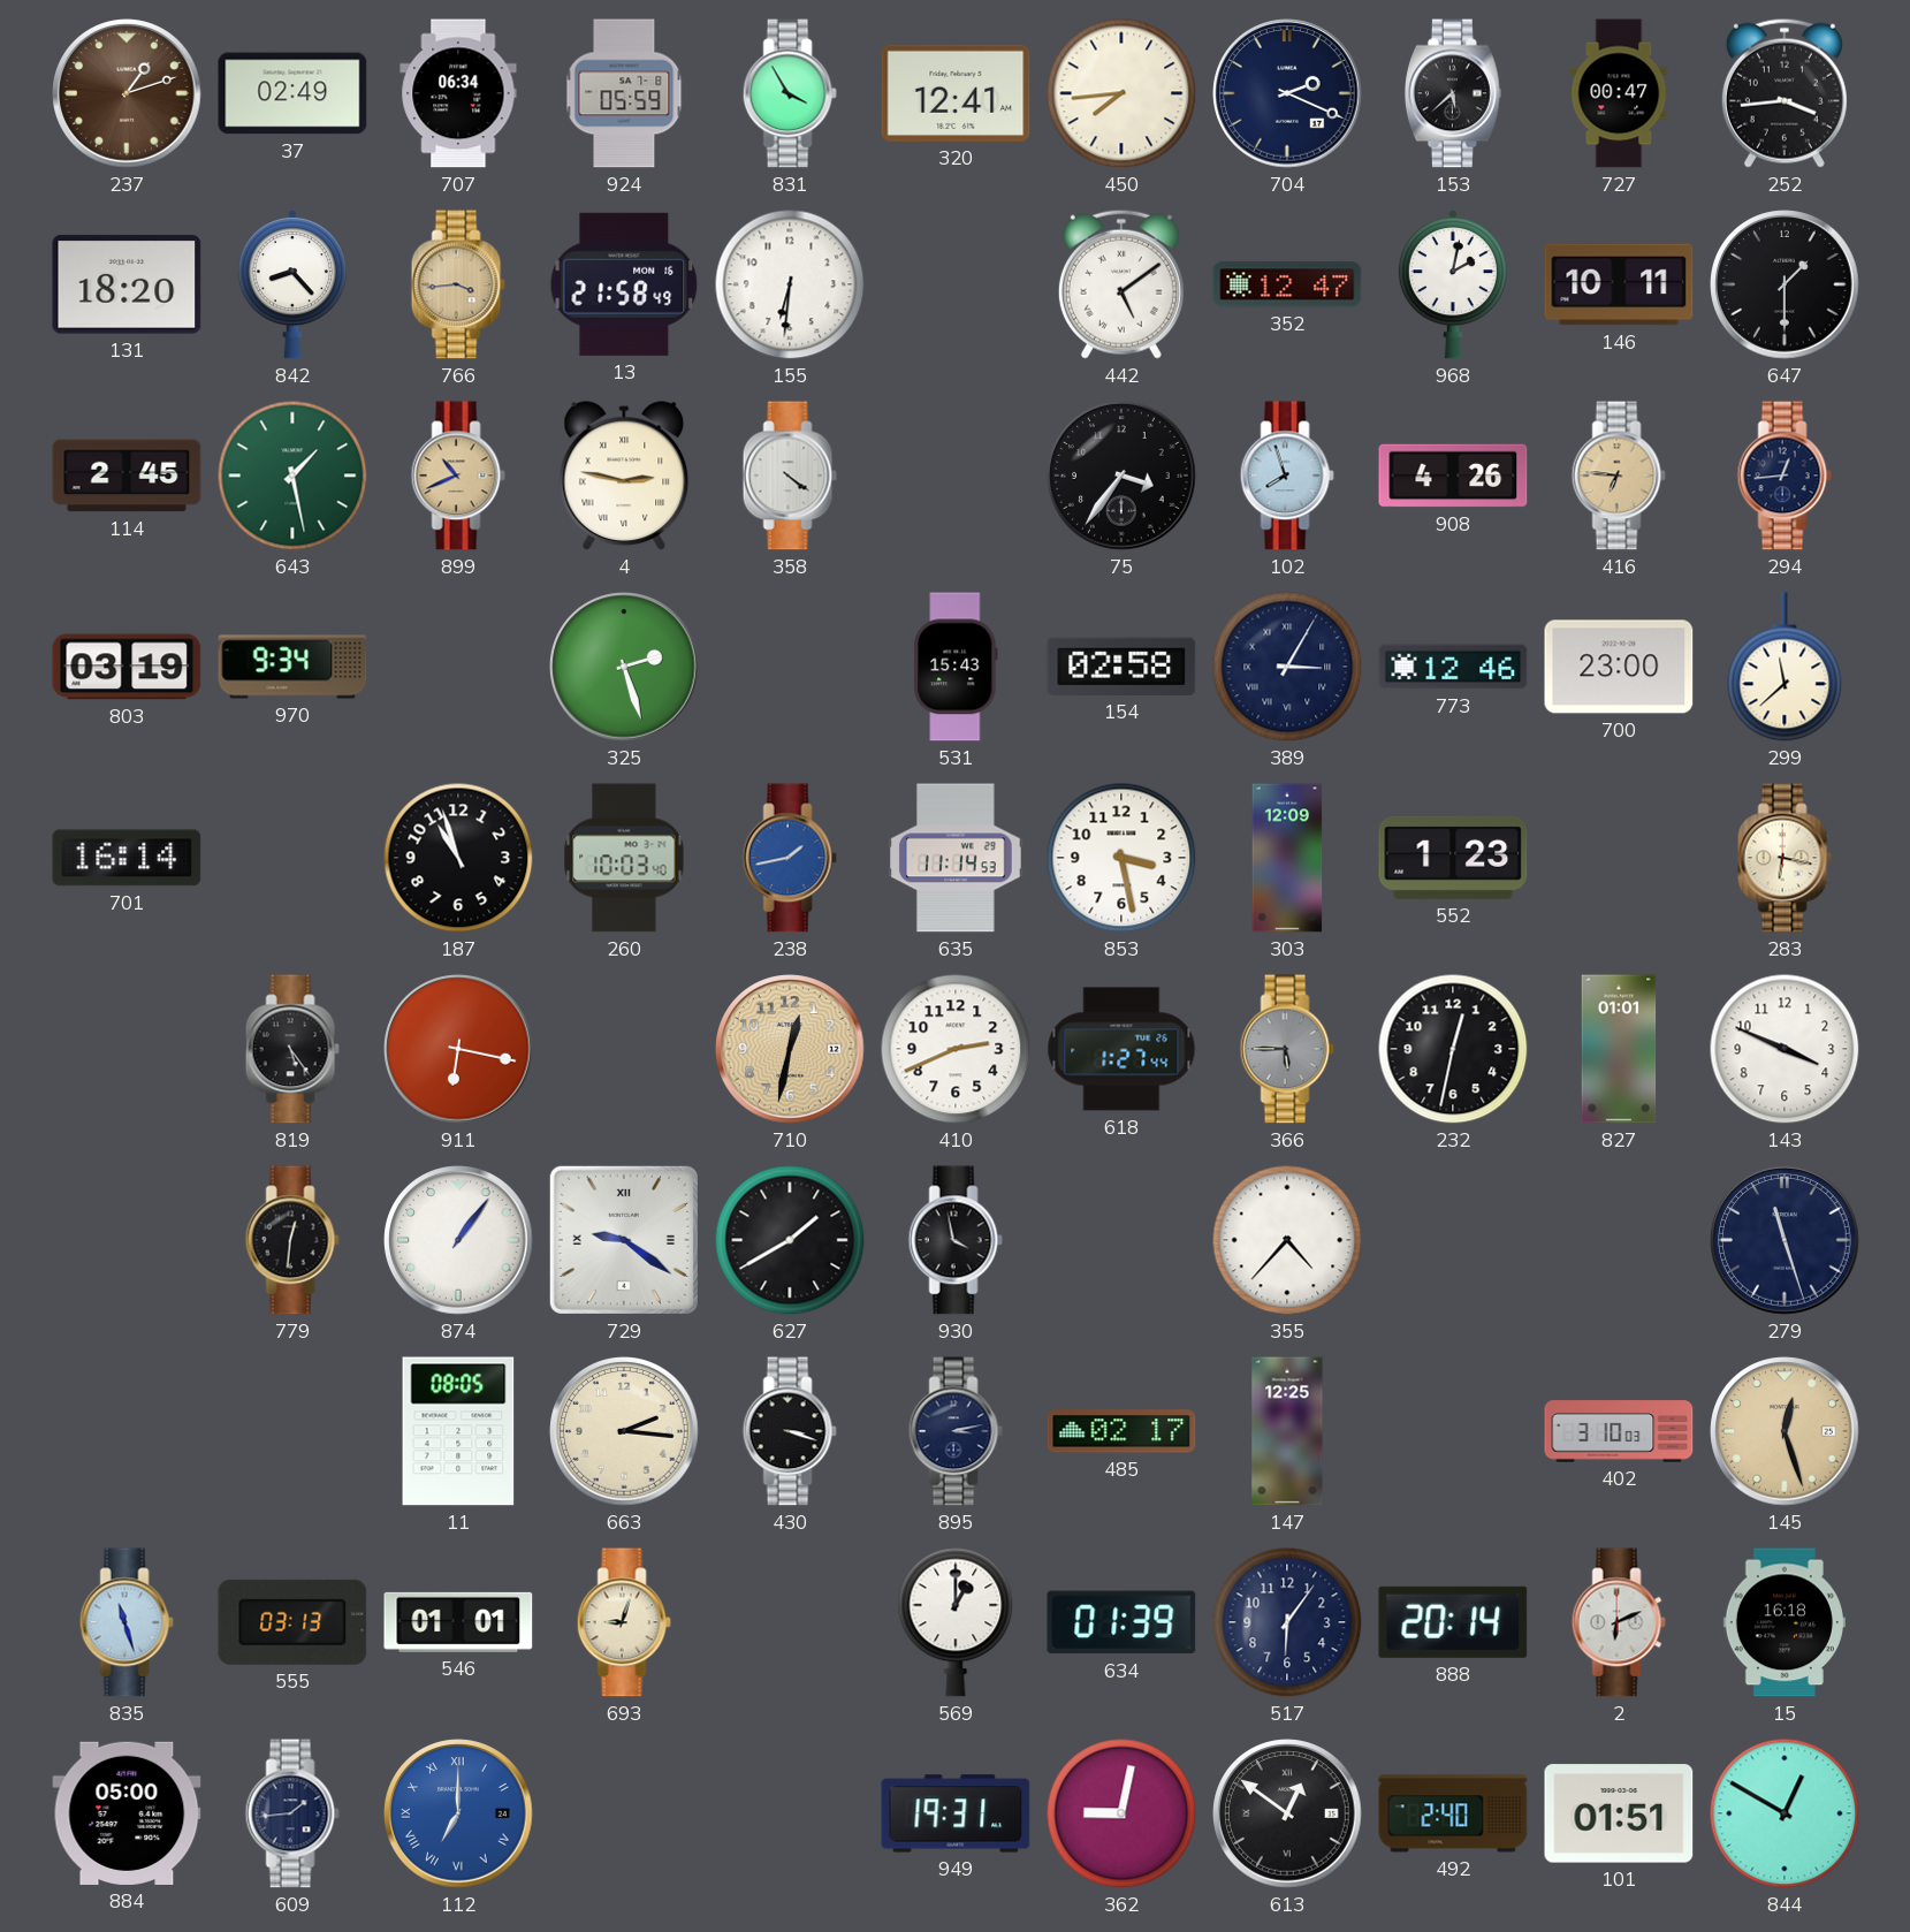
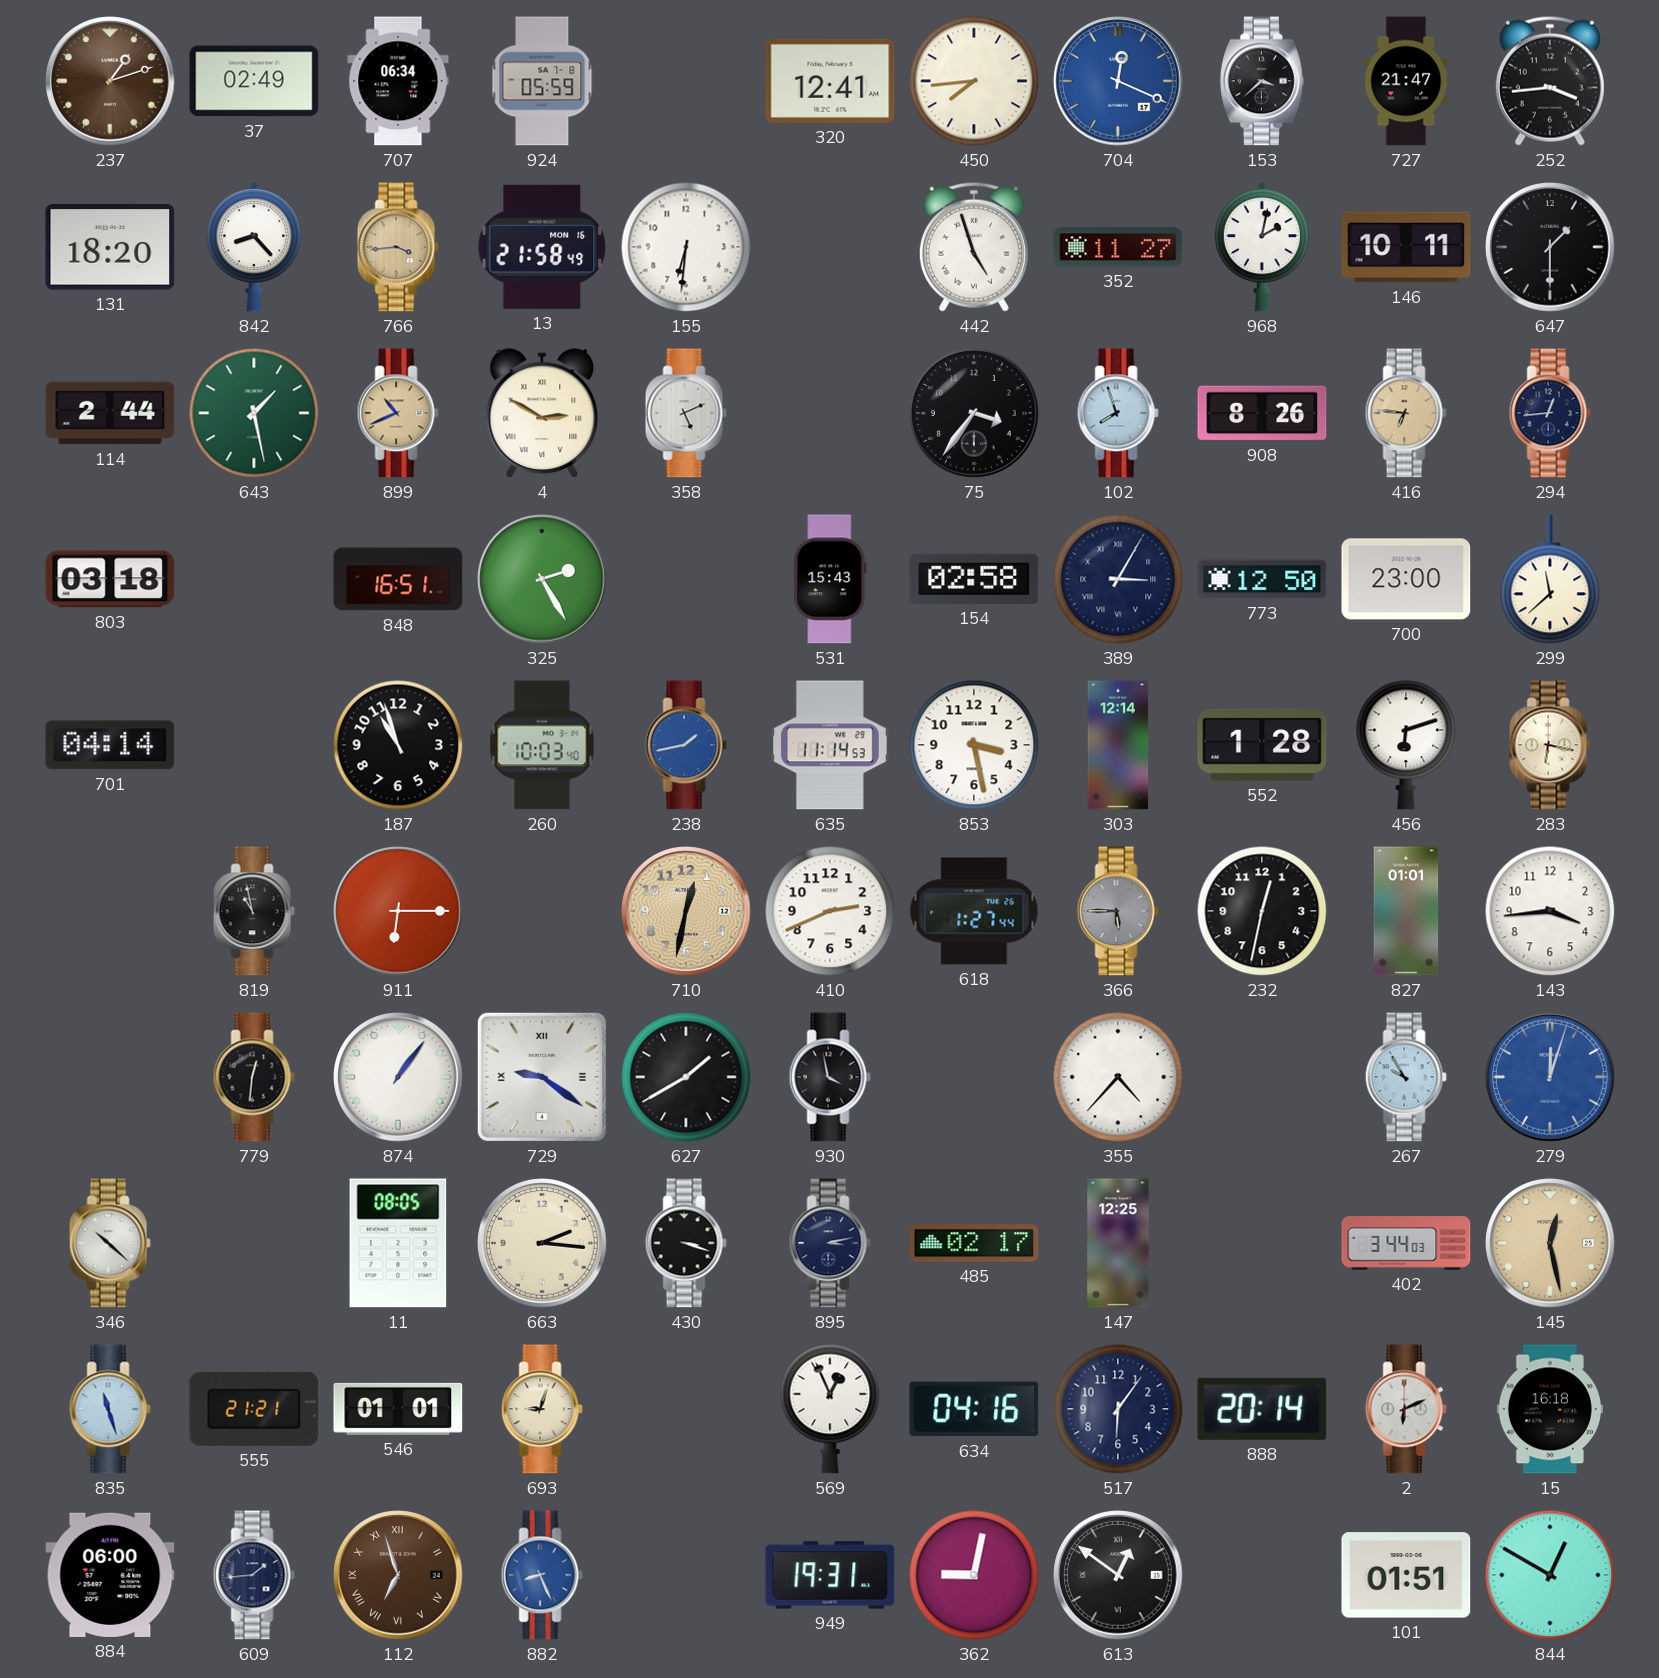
831: 3:55 -> none
704: 2:19 -> 12:19
704 dial: navy -> blue
153: 5:38 -> 3:38
727: 00:47 -> 21:47
442: 5:09 -> 4:57
352: 12:47 -> 11:27
114: 2:45 -> 2:44
4: 2:47 -> 2:50
358: 4:21 -> 5:11
908: 4:26 -> 8:26
803: 03:19 -> 03:18
970: 9:34 -> none
848: none -> 16:51
325: 2:27 -> 2:25
773: 12:46 -> 12:50
701: 16:14 -> 04:14
303: 12:09 -> 12:14
552: 1:23 -> 1:28
456: none -> 6:12
819: 5:24 -> 10:58
911: 6:17 -> 6:15
143: 3:49 -> 3:44
267: none -> 9:55
279: 11:27 -> 12:03
279 dial: navy -> blue
346: none -> 10:22
402: 3:10 -> 3:44
145: 12:27 -> 12:28
555: 03:13 -> 21:21
569: 1:00 -> 12:56
634: 01:39 -> 04:16
884: 05:00 -> 06:00
112: 7:00 -> 6:57
112 dial: blue -> brown
882: none -> 8:26
492: 2:40 -> none
